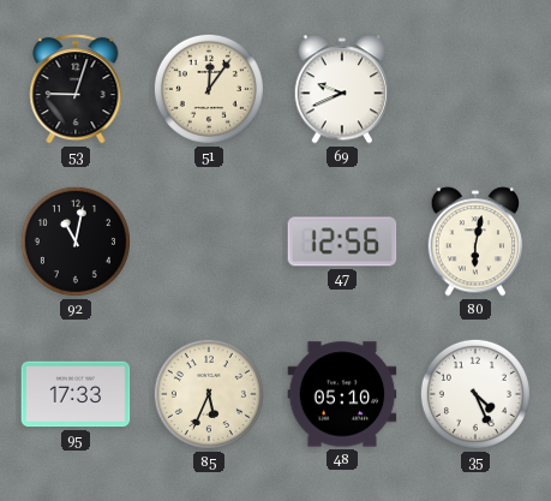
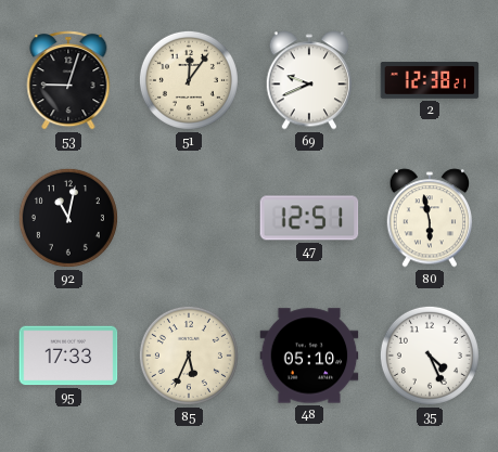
2: none -> 12:38
47: 12:56 -> 12:51
80: 6:02 -> 5:58
